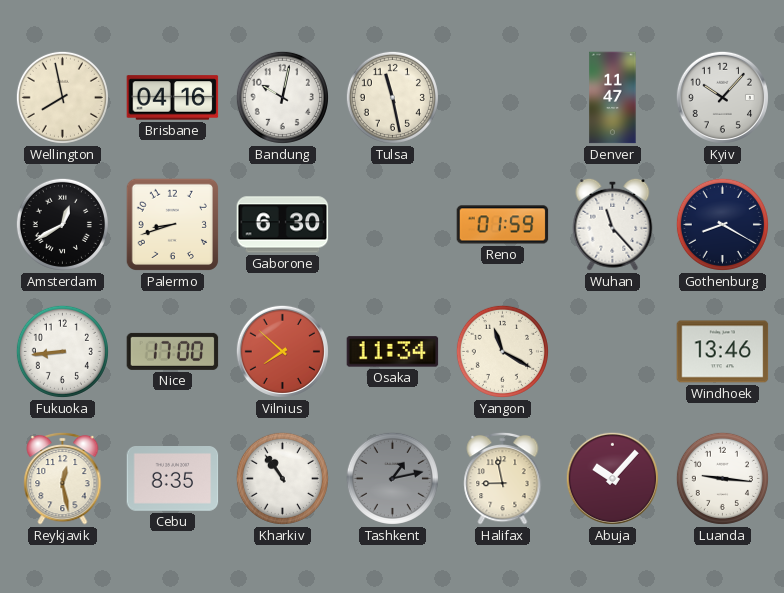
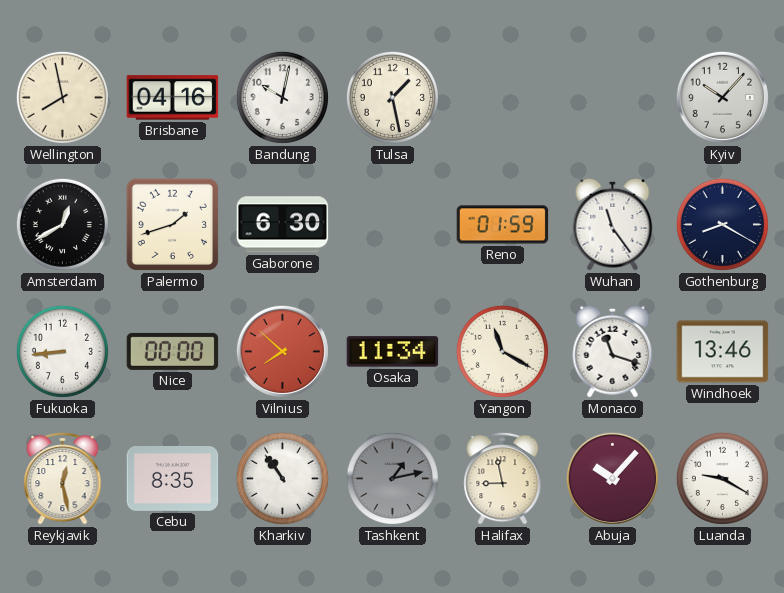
Tulsa: 11:28 -> 1:28
Denver: 11:47 -> none
Palermo: 8:42 -> 1:42
Wuhan: 11:23 -> 11:24
Nice: 17:00 -> 00:00
Monaco: none -> 11:18
Luanda: 9:16 -> 9:20
